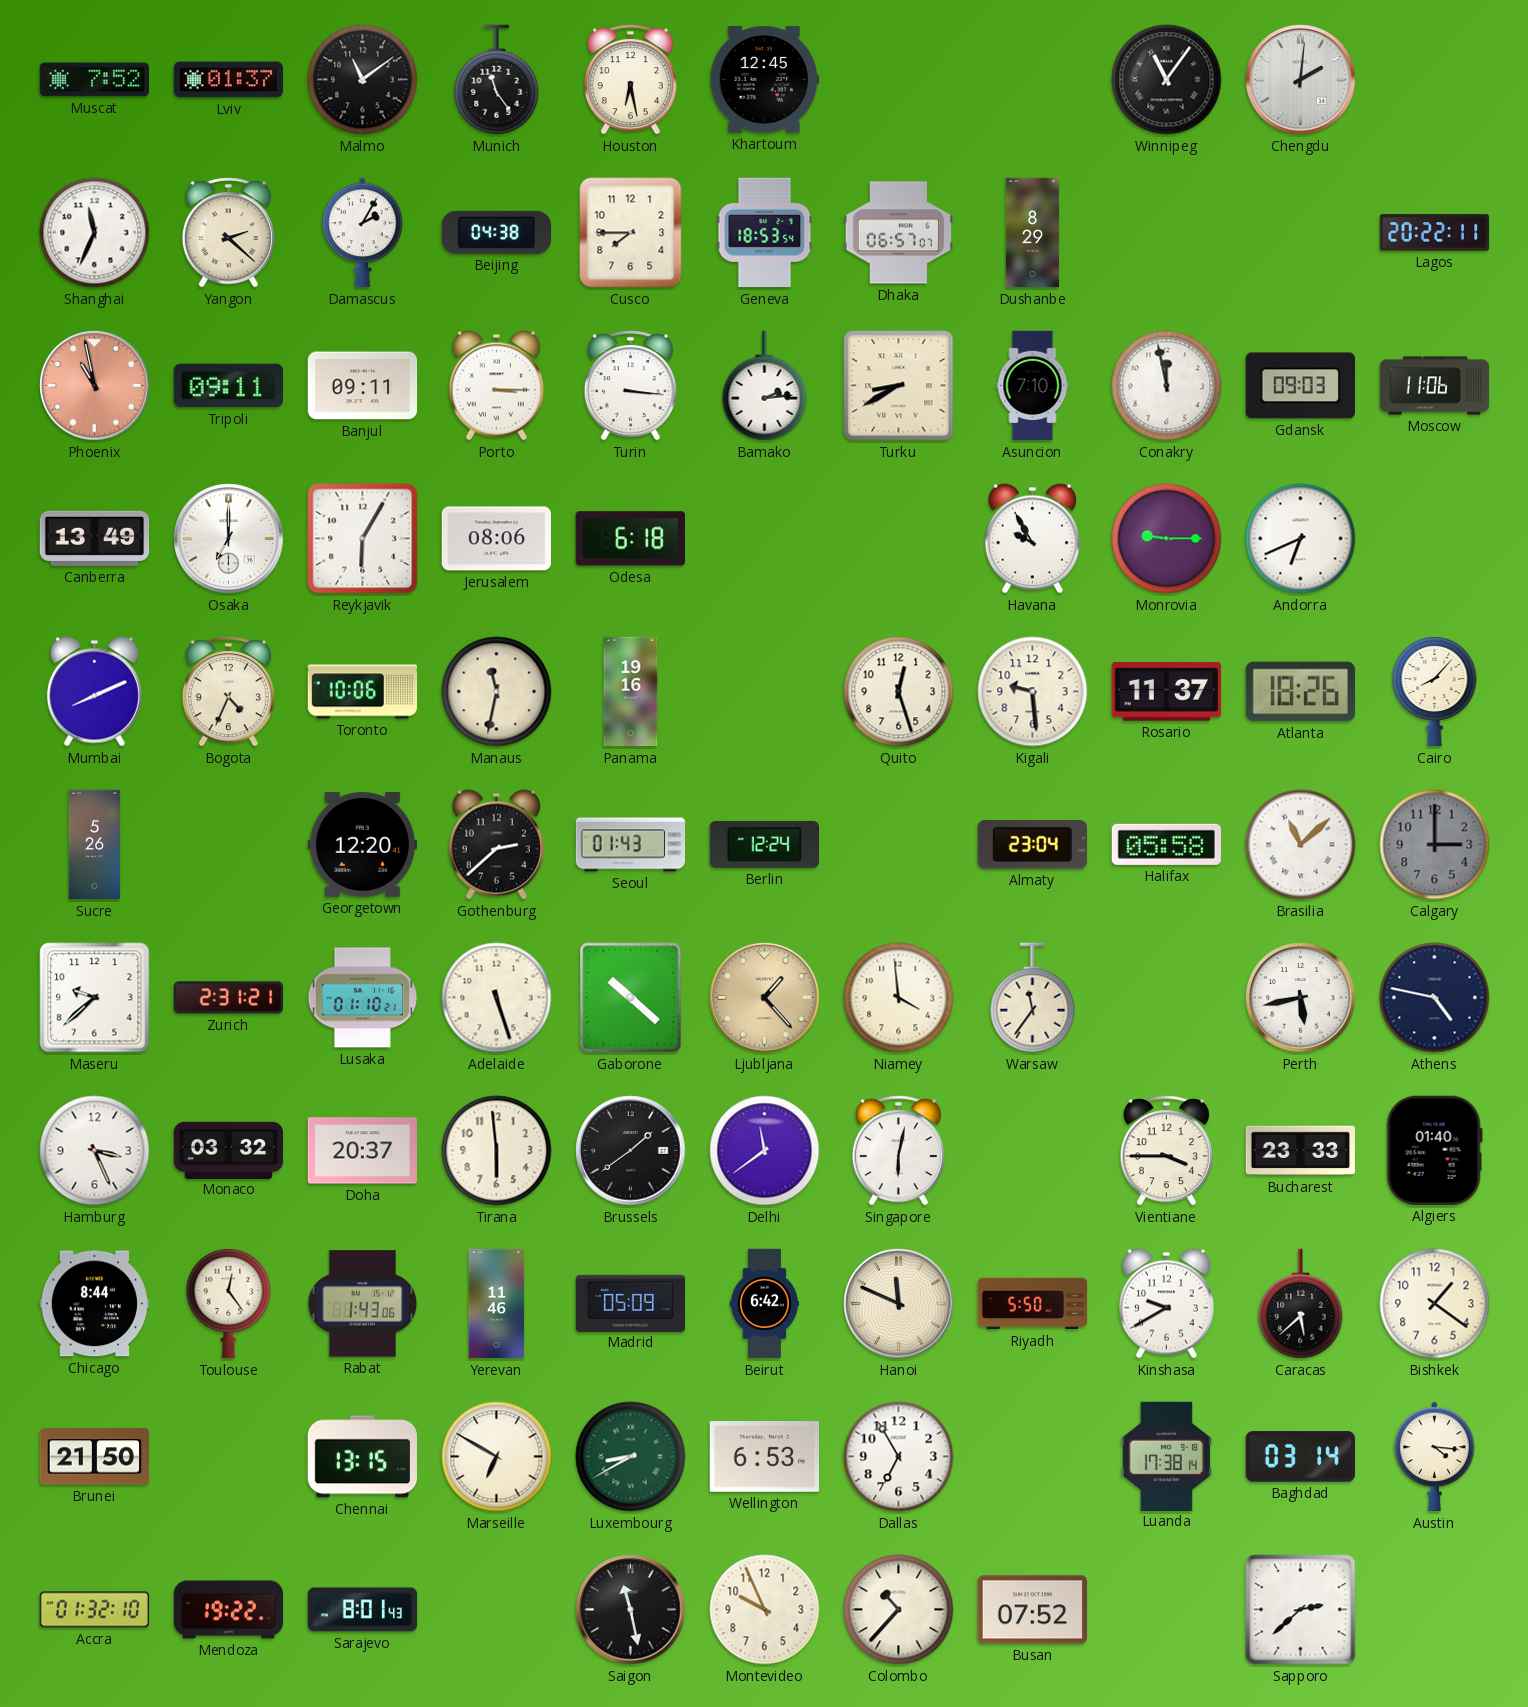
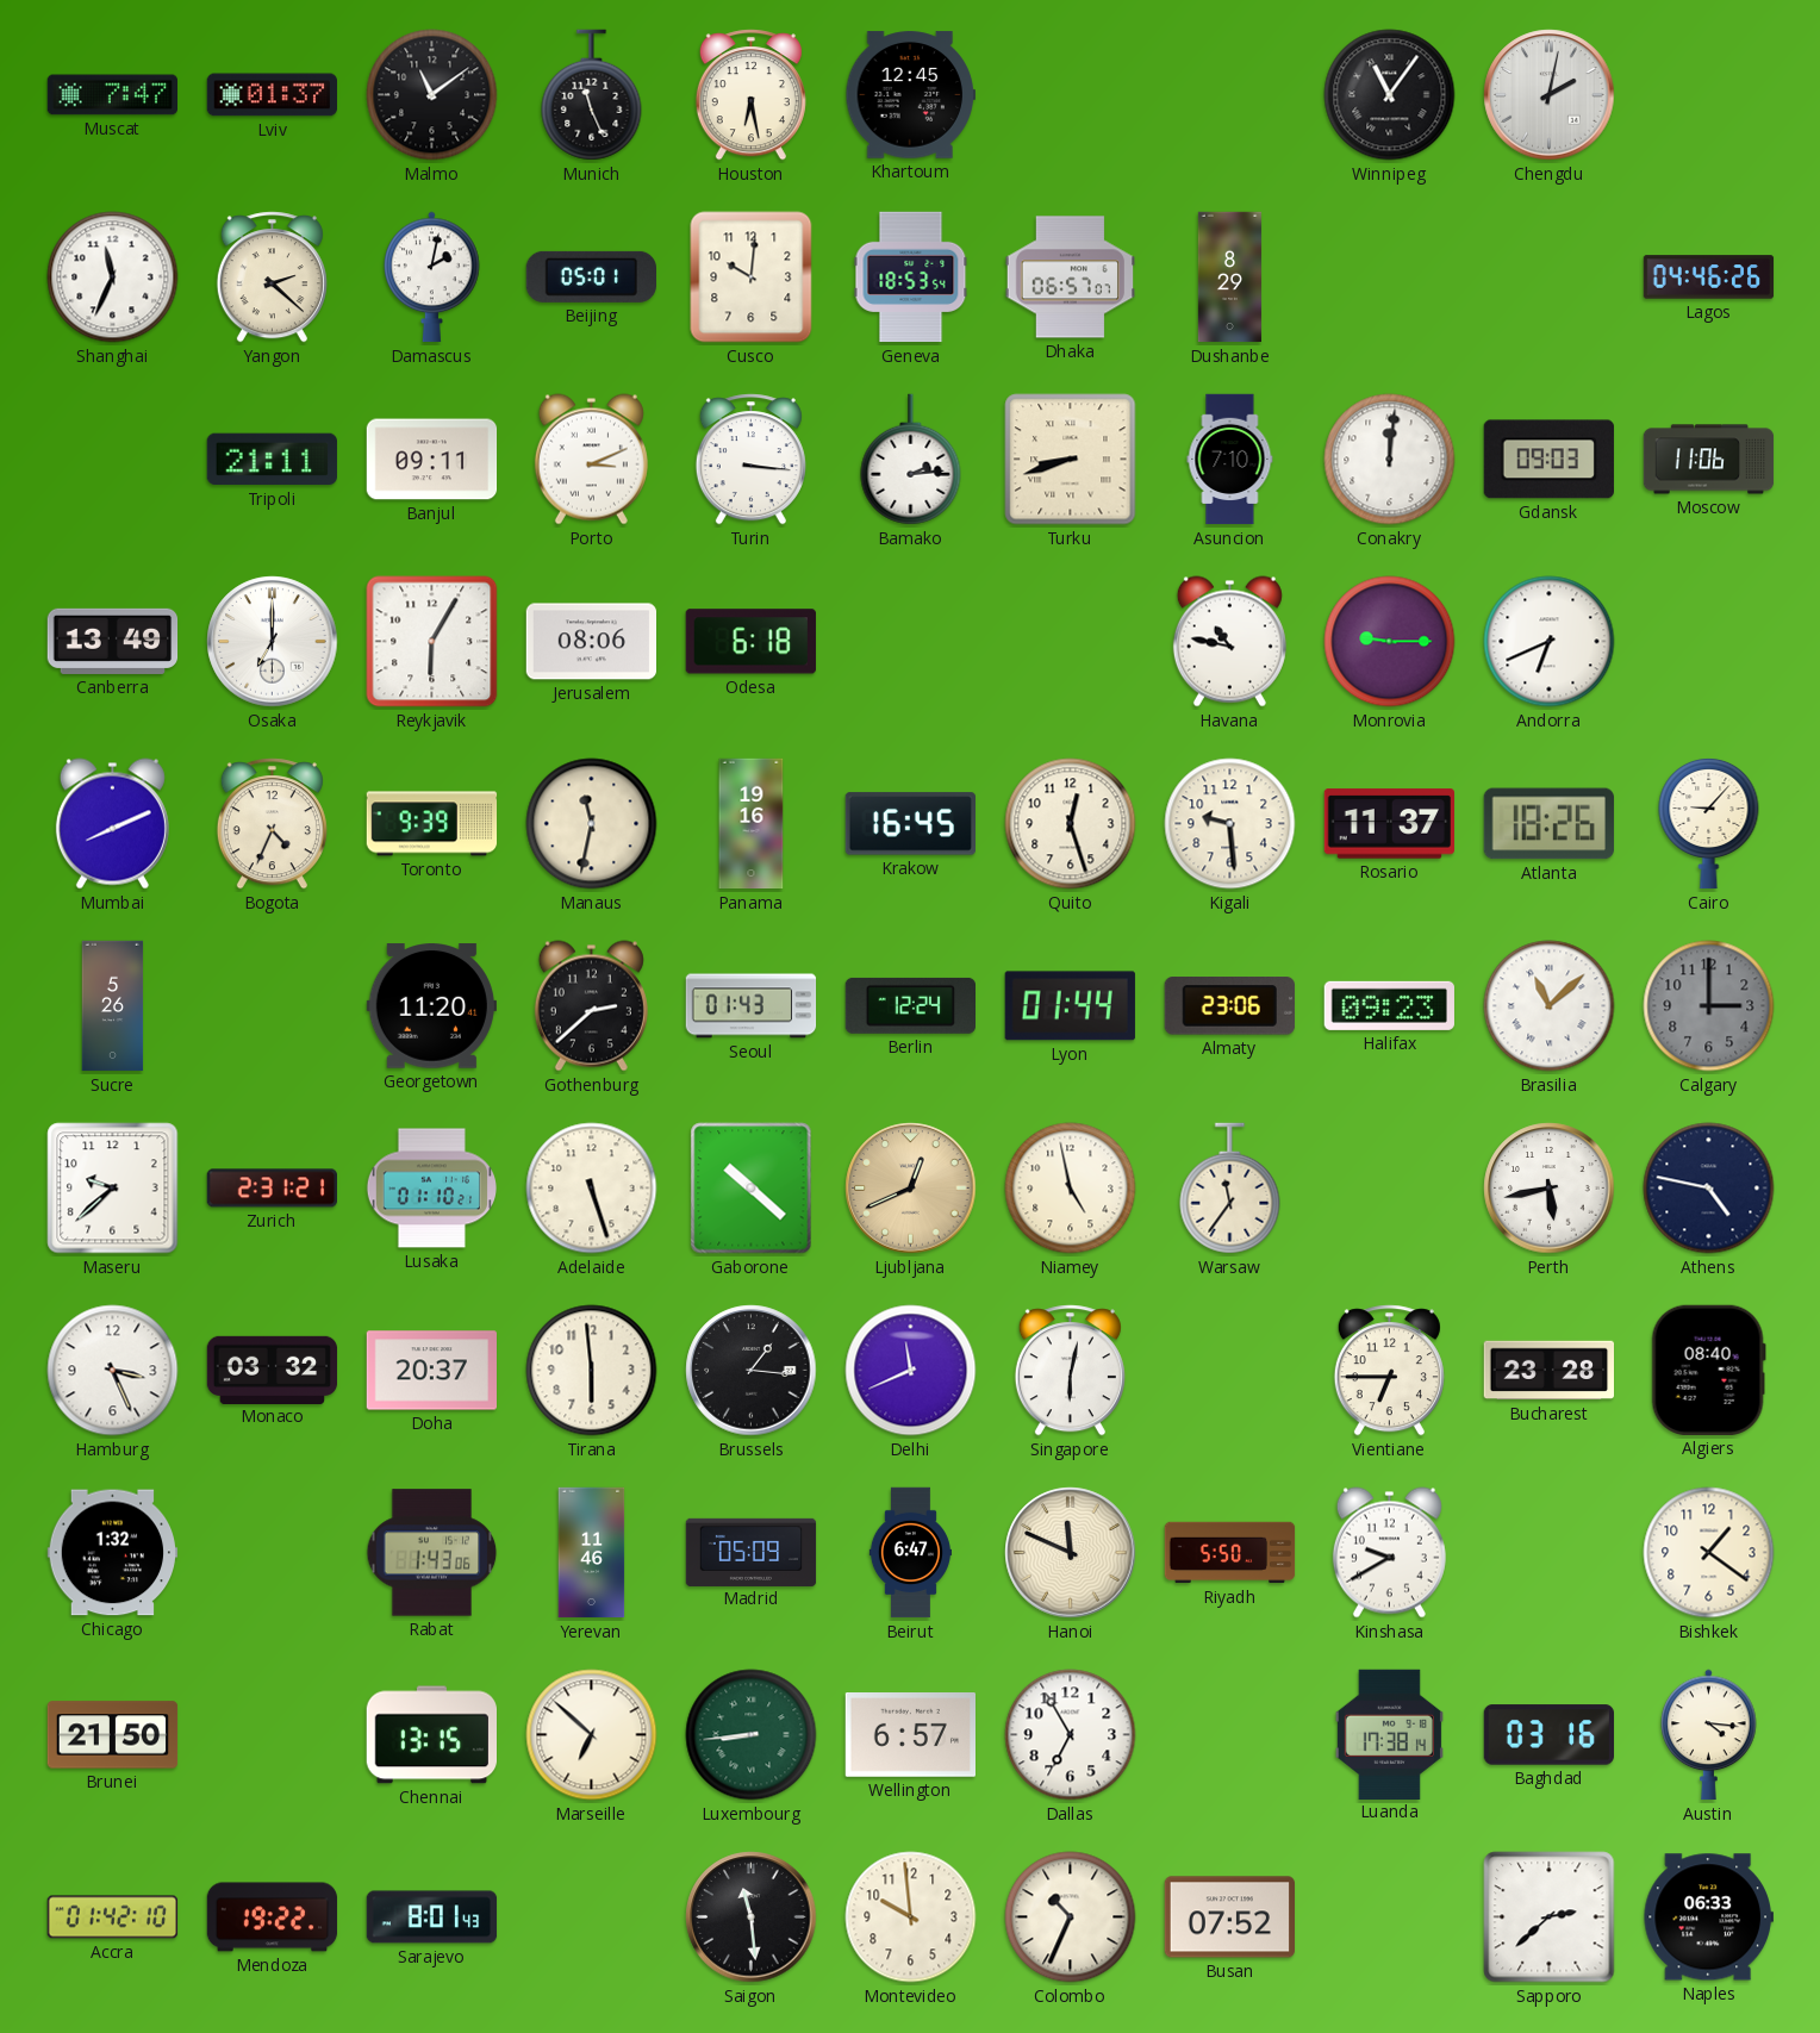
Muscat: 7:52 -> 7:47
Munich: 11:24 -> 11:26
Chengdu: 2:01 -> 2:02
Damascus: 2:05 -> 2:02
Beijing: 04:38 -> 05:01
Cusco: 7:45 -> 10:01
Lagos: 20:22 -> 04:46
Phoenix: 10:58 -> none
Tripoli: 09:11 -> 21:11
Porto: 3:15 -> 3:11
Turku: 8:40 -> 8:42
Conakry: 11:58 -> 12:01
Havana: 9:55 -> 10:47
Toronto: 10:06 -> 9:39
Krakow: none -> 16:45
Cairo: 8:07 -> 9:07
Georgetown: 12:20 -> 11:20
Lyon: none -> 01:44
Almaty: 23:04 -> 23:06
Halifax: 05:58 -> 09:23
Ljubljana: 1:23 -> 12:41
Niamey: 3:59 -> 4:58
Brussels: 1:39 -> 1:16
Delhi: 11:39 -> 11:41
Vientiane: 3:45 -> 6:45
Bucharest: 23:33 -> 23:28
Algiers: 01:40 -> 08:40
Chicago: 8:44 -> 1:32
Toulouse: 12:24 -> none
Beirut: 6:42 -> 6:47
Caracas: 5:38 -> none
Marseille: 6:50 -> 6:52
Luxembourg: 8:40 -> 8:44
Wellington: 6:53 -> 6:57
Baghdad: 03:14 -> 03:16
Accra: 01:32 -> 01:42
Saigon: 11:28 -> 11:29
Montevideo: 9:56 -> 9:59
Colombo: 10:37 -> 10:34
Naples: none -> 06:33
